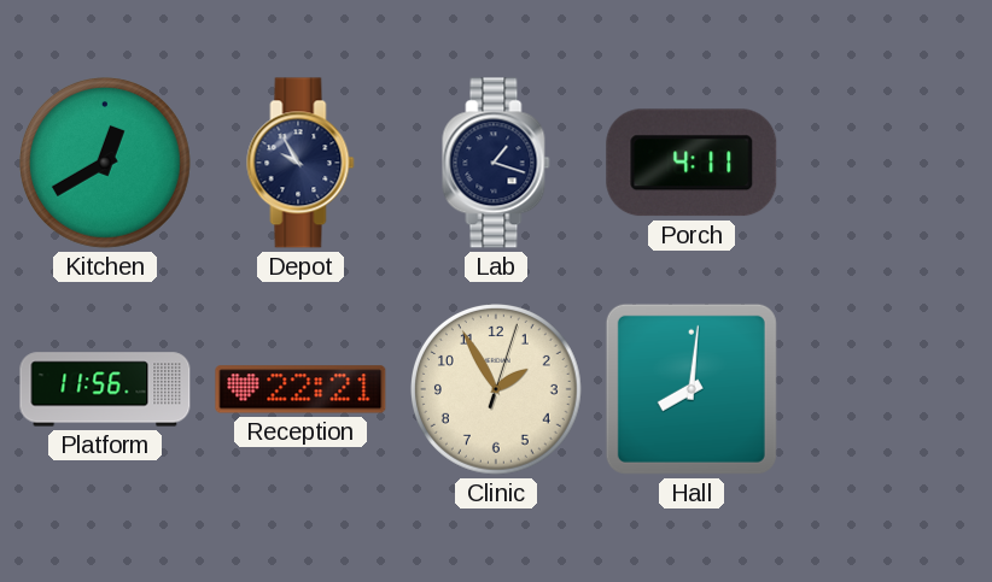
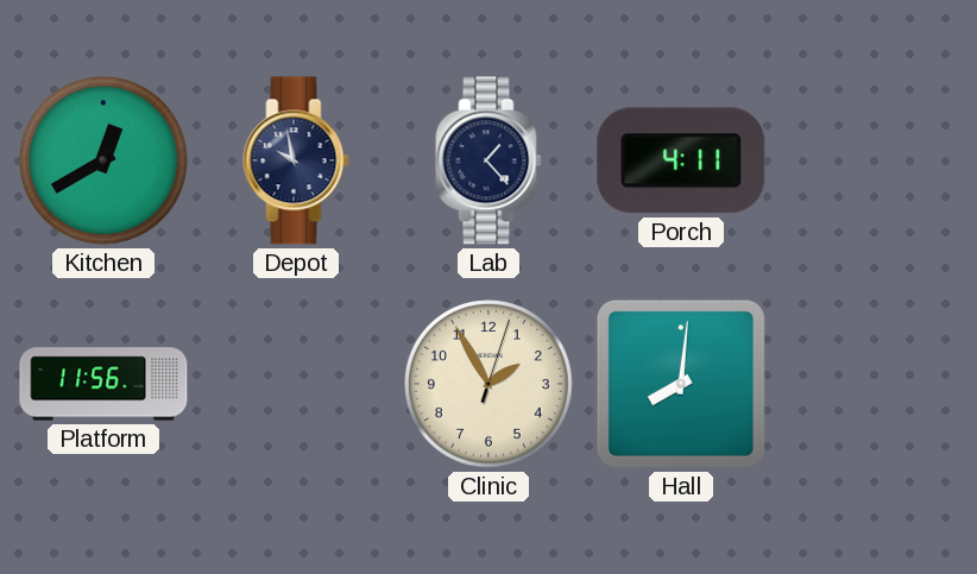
Depot: 9:55 -> 9:58
Lab: 1:18 -> 1:23
Reception: 22:21 -> none
